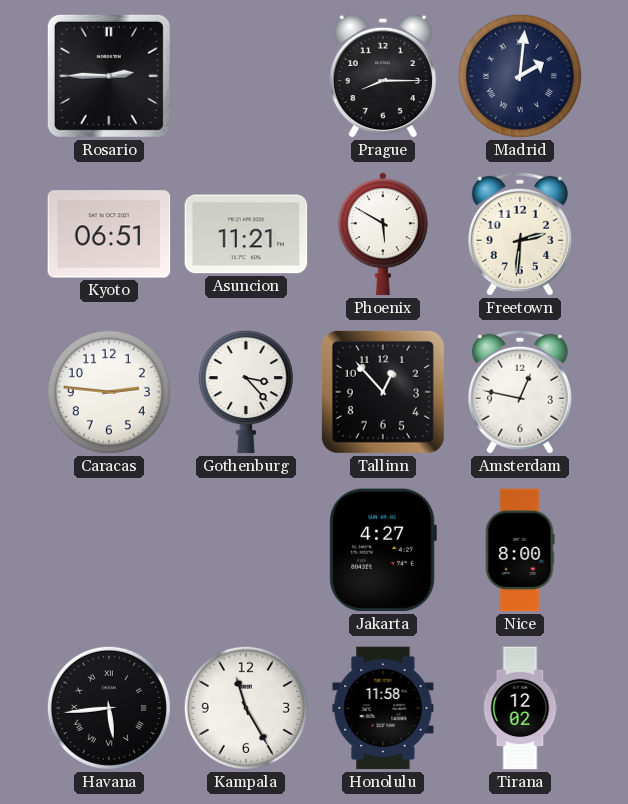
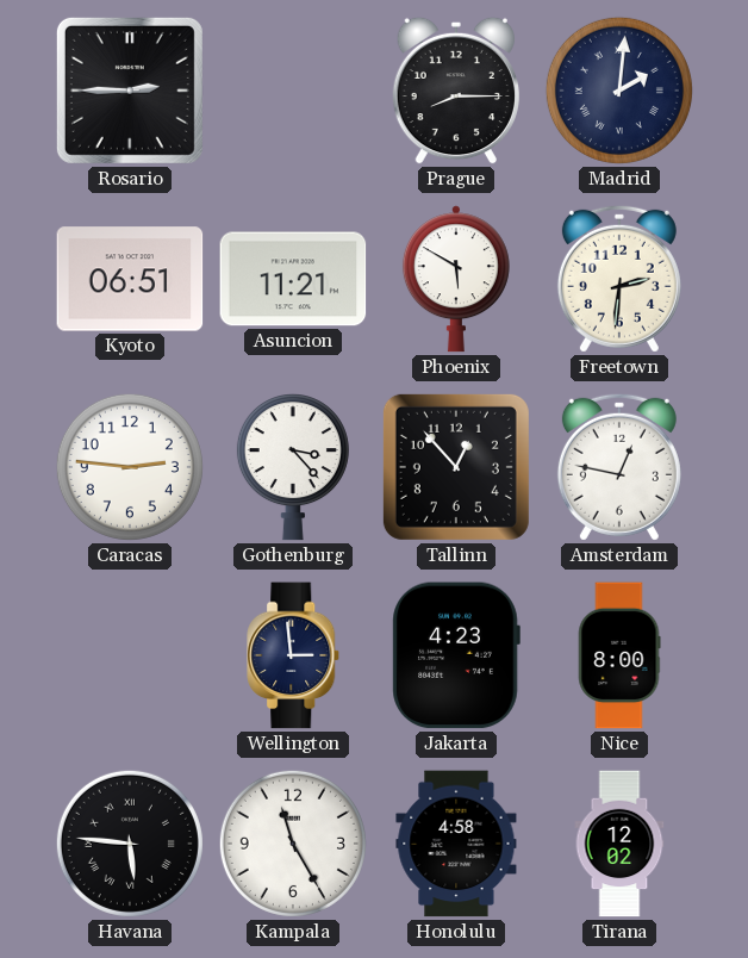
Wellington: none -> 2:59
Jakarta: 4:27 -> 4:23
Havana: 5:44 -> 5:46
Honolulu: 11:58 -> 4:58
